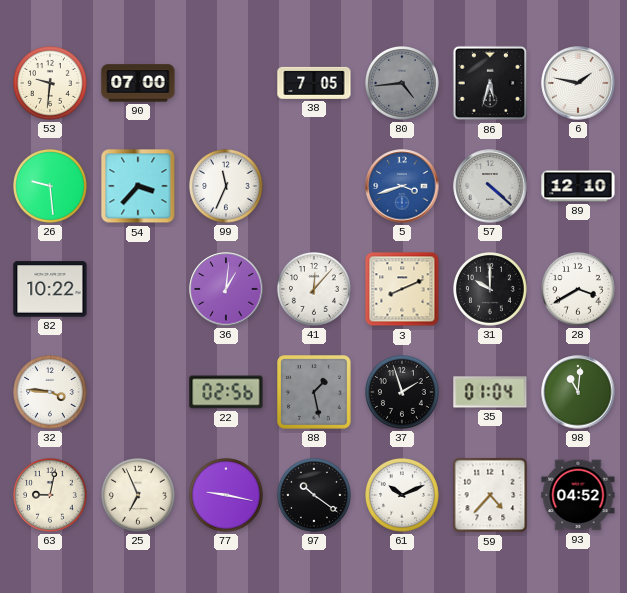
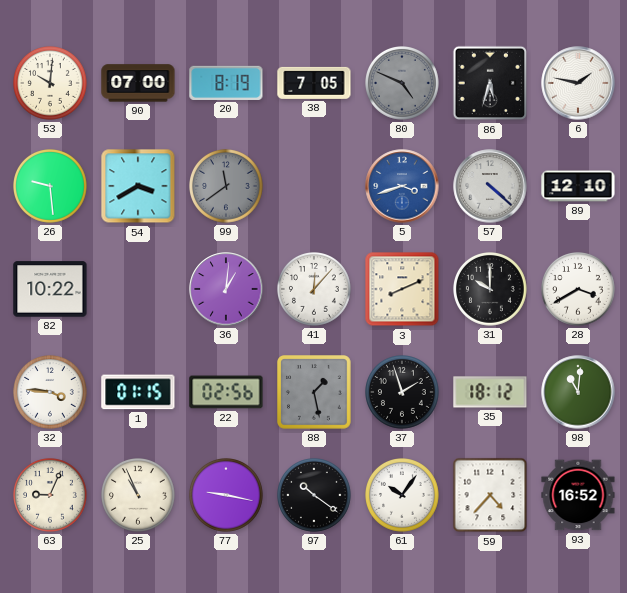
53: 9:31 -> 10:01
20: none -> 8:19
80: 4:44 -> 4:49
54: 3:37 -> 3:40
99: 11:34 -> 11:39
99 dial: white -> grey
1: none -> 01:15
35: 01:04 -> 18:12
63: 9:02 -> 9:04
25: 6:56 -> 10:56
61: 10:11 -> 10:06
93: 04:52 -> 16:52
